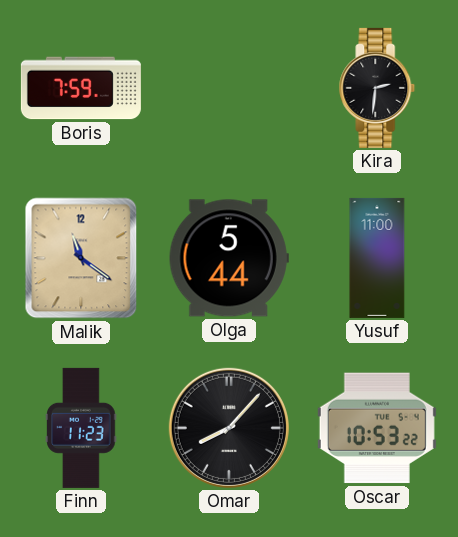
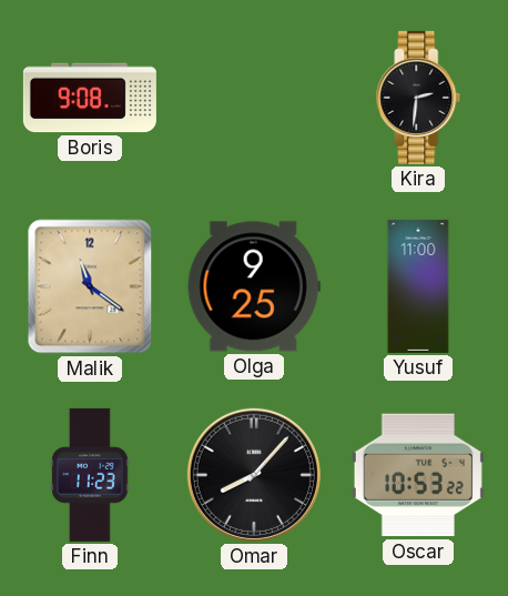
Boris: 7:59 -> 9:08
Olga: 5:44 -> 9:25
